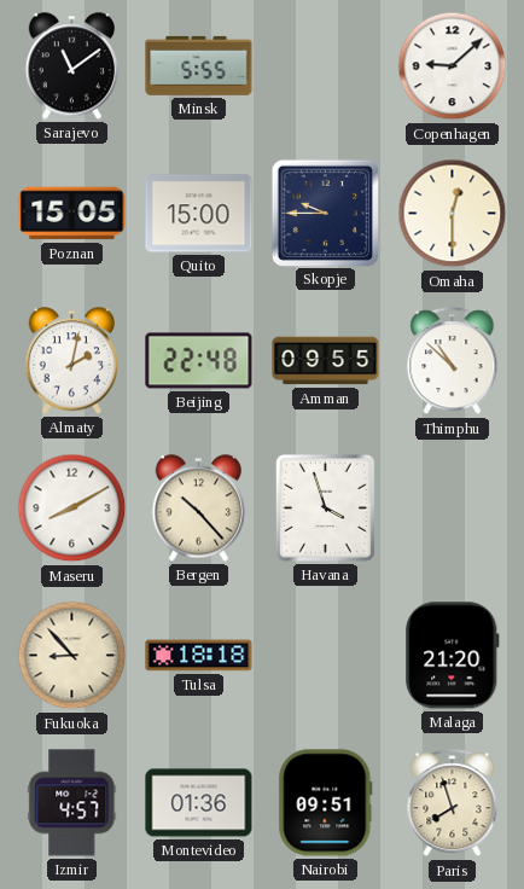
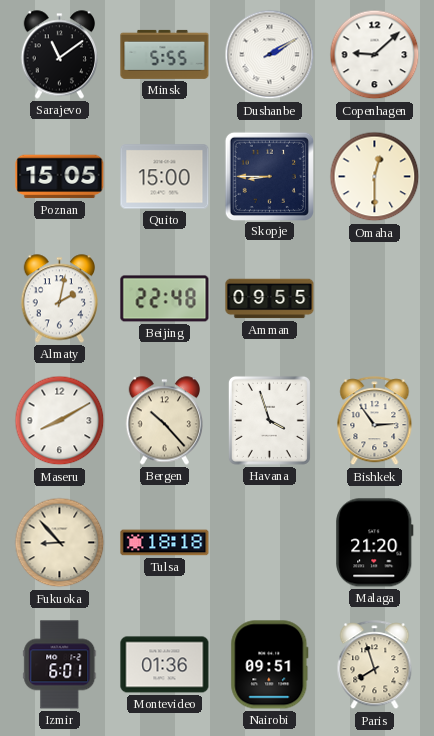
Dushanbe: none -> 2:10
Skopje: 9:45 -> 8:45
Thimphu: 10:52 -> none
Bishkek: none -> 2:54
Izmir: 4:57 -> 6:01
